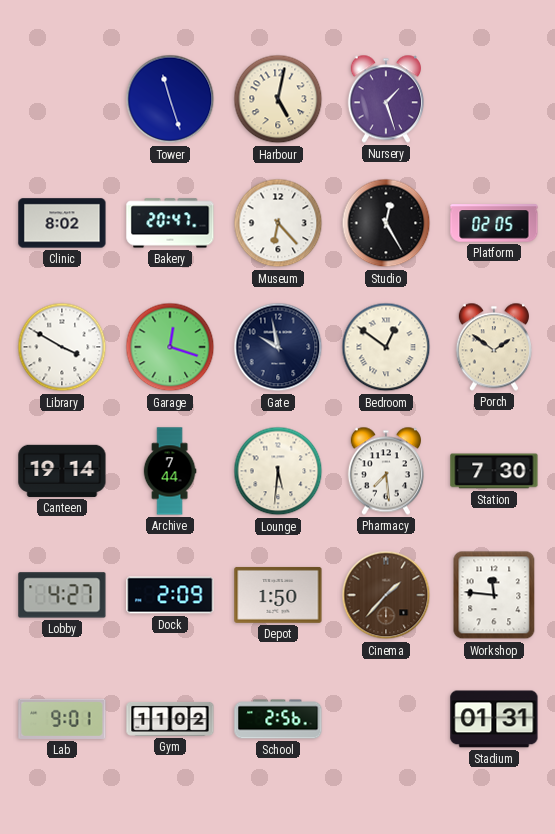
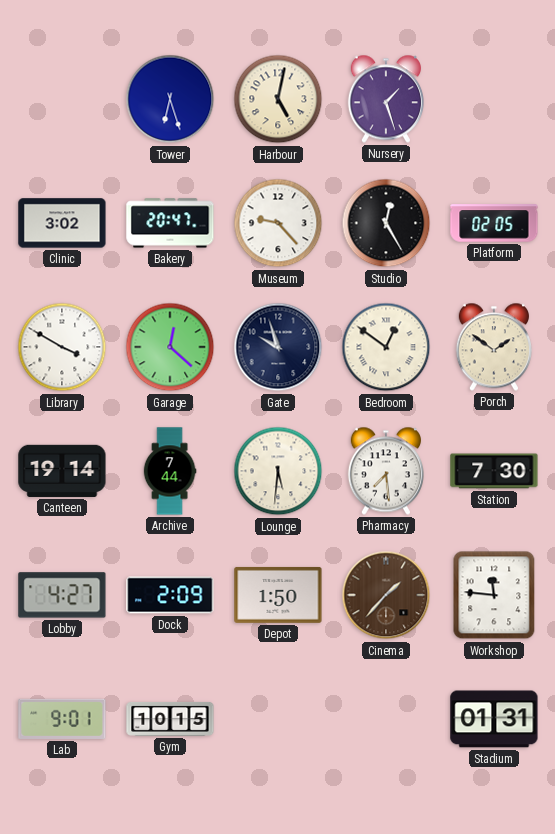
Tower: 11:27 -> 6:27
Clinic: 8:02 -> 3:02
Museum: 6:23 -> 9:23
Garage: 12:18 -> 12:22
Gate: 9:58 -> 9:57
Gym: 11:02 -> 10:15
School: 2:56 -> none
